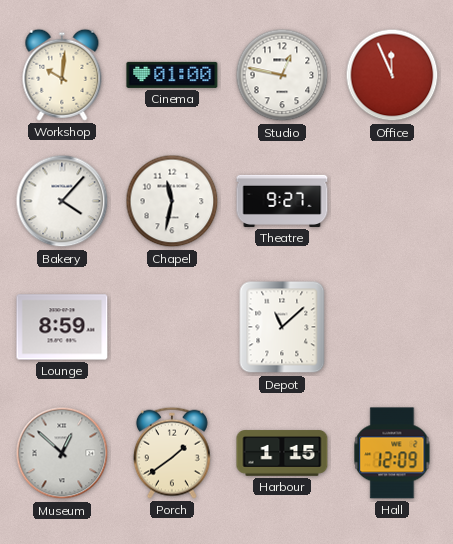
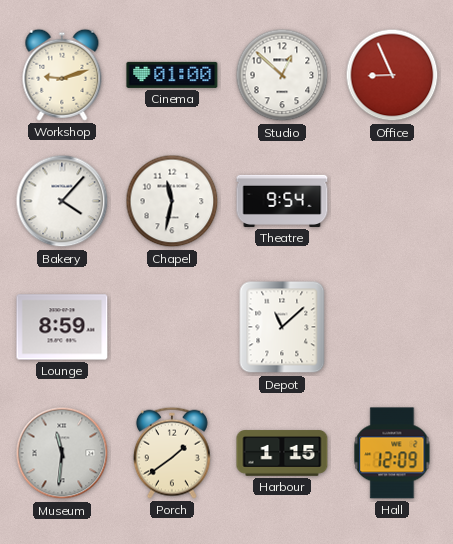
Workshop: 10:01 -> 9:12
Studio: 12:47 -> 12:52
Office: 11:56 -> 8:56
Theatre: 9:27 -> 9:54
Museum: 12:52 -> 11:31
